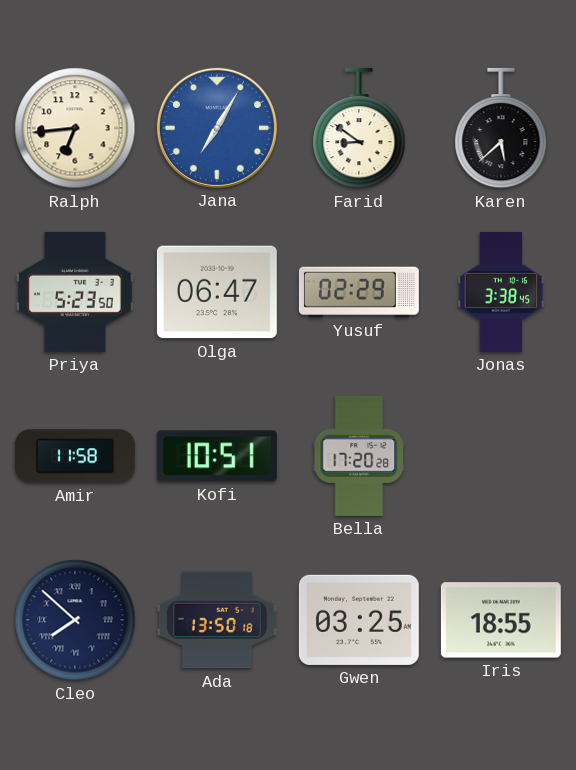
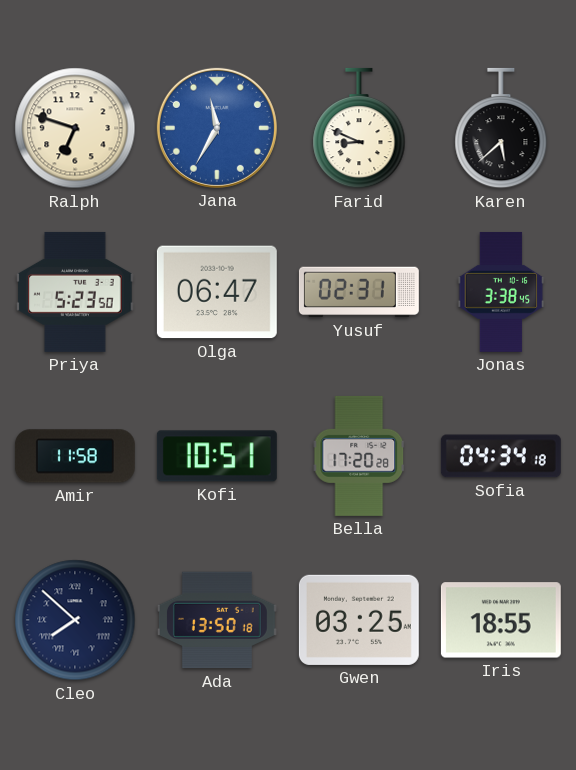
Ralph: 6:44 -> 6:48
Jana: 7:05 -> 11:35
Farid: 8:51 -> 8:49
Yusuf: 02:29 -> 02:31
Sofia: none -> 04:34
